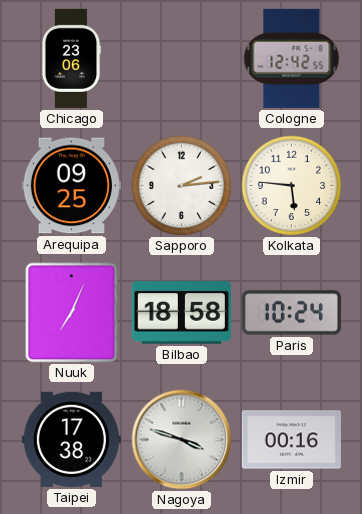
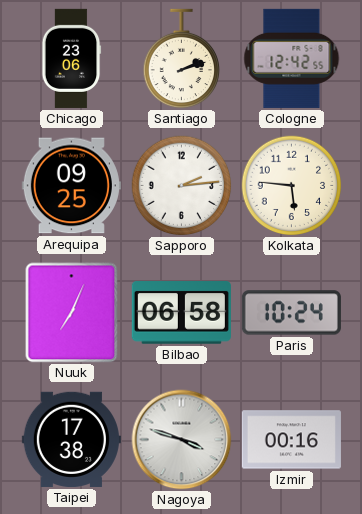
Santiago: none -> 2:12
Bilbao: 18:58 -> 06:58
